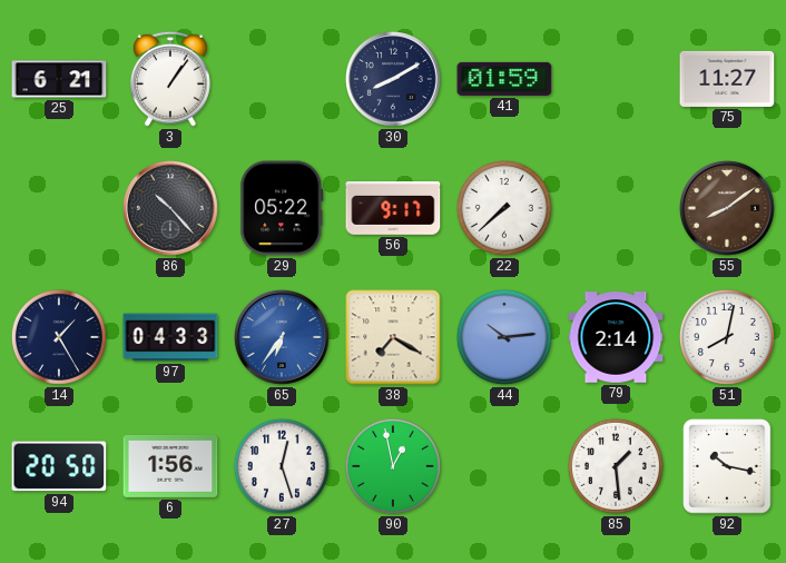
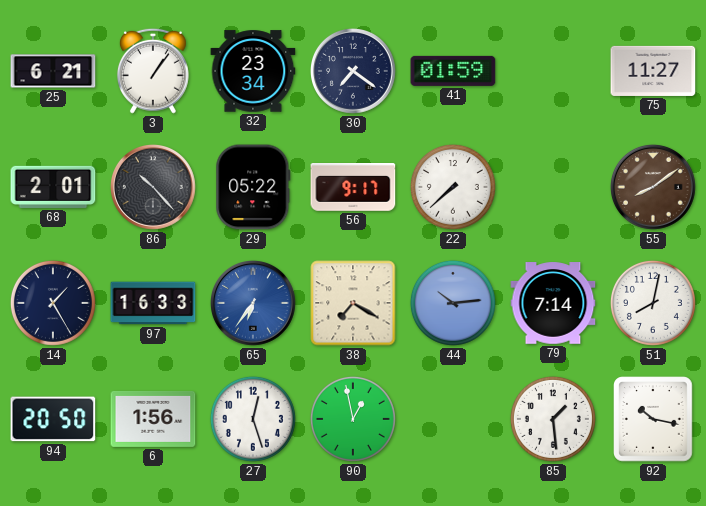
32: none -> 23:34
30: 8:10 -> 7:21
68: none -> 2:01
97: 04:33 -> 16:33
79: 2:14 -> 7:14
